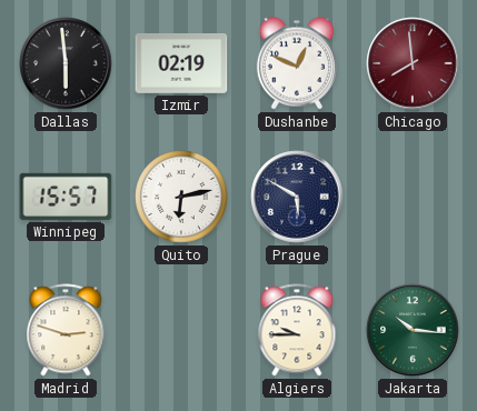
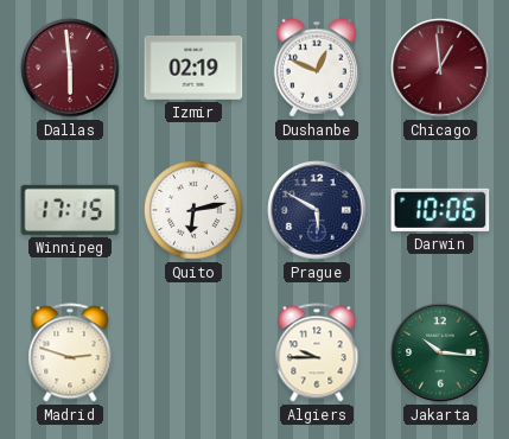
Dallas dial: black -> burgundy
Chicago: 7:59 -> 12:59
Winnipeg: 15:57 -> 17:15
Darwin: none -> 10:06
